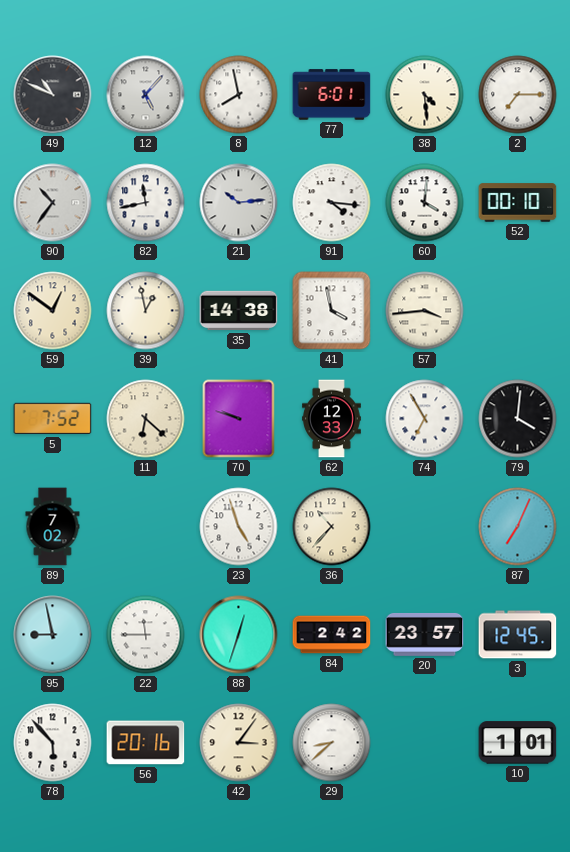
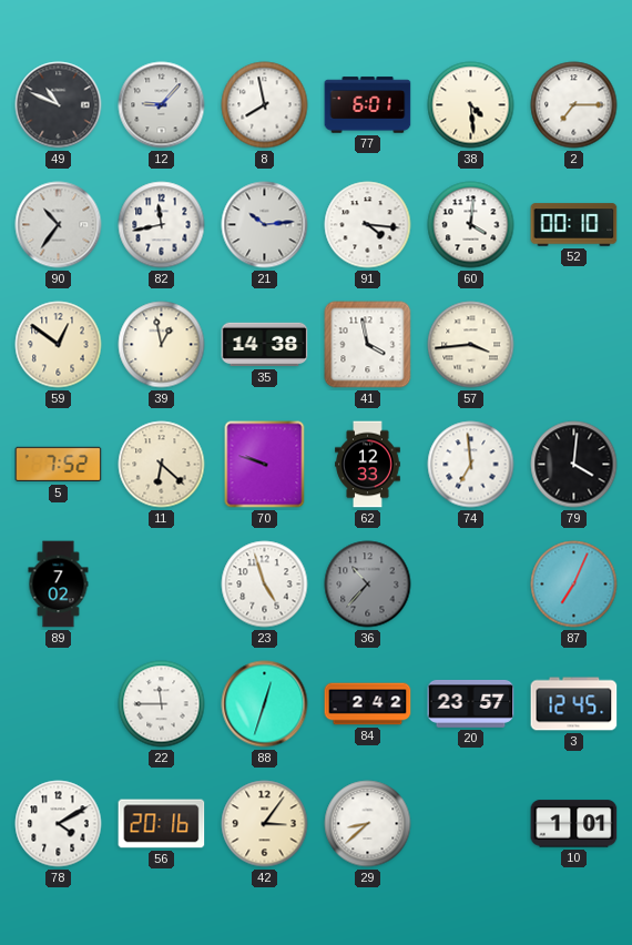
12: 5:07 -> 9:07
74: 6:55 -> 6:59
36 dial: cream -> grey
95: 8:58 -> none
78: 5:53 -> 4:10
